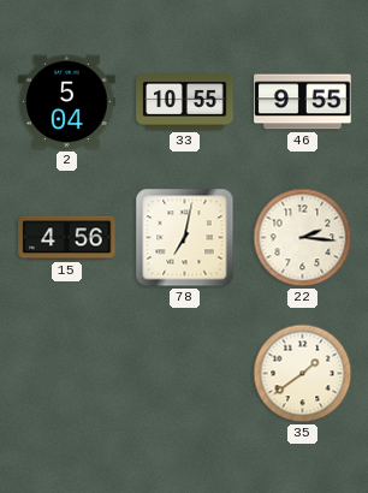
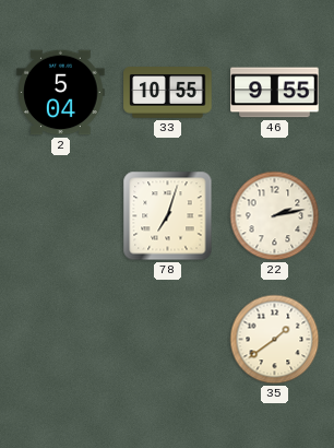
15: 4:56 -> none
78: 7:02 -> 7:03
22: 2:16 -> 2:13
